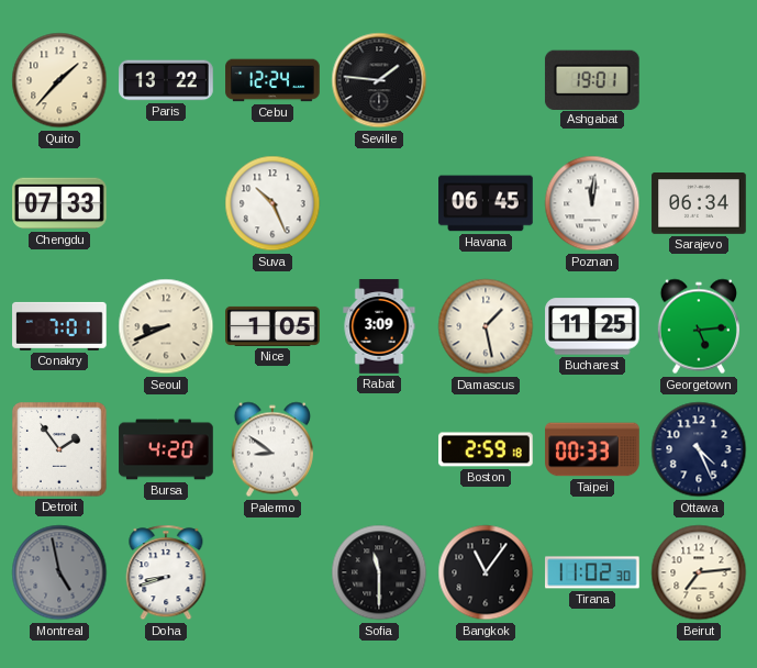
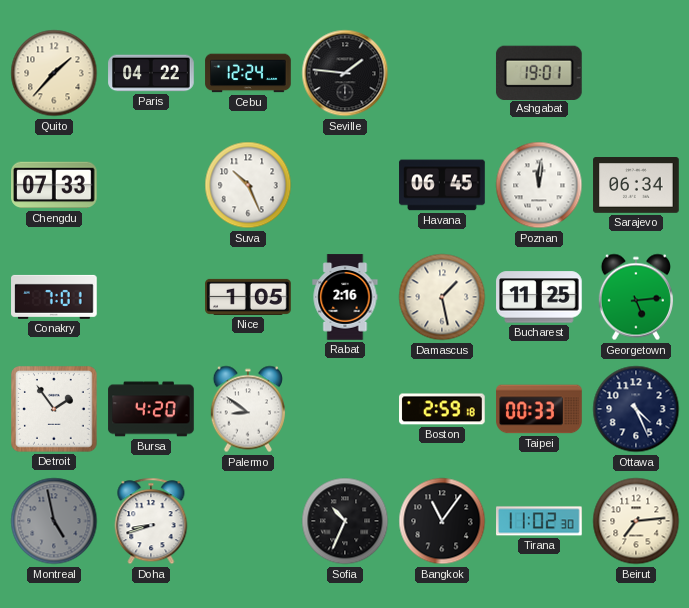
Paris: 13:22 -> 04:22
Seoul: 8:41 -> none
Rabat: 3:09 -> 2:16
Sofia: 11:30 -> 10:34
